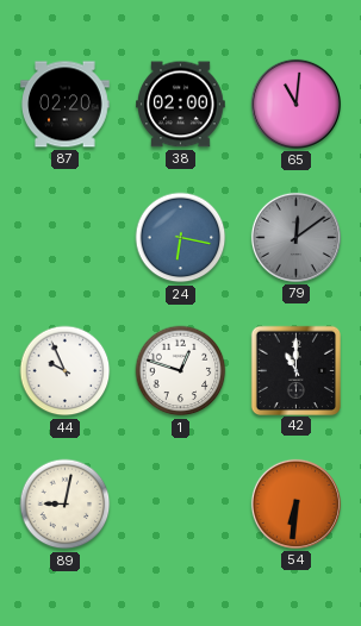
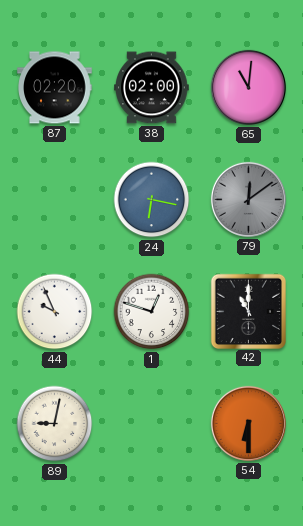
54: 6:31 -> 6:30
